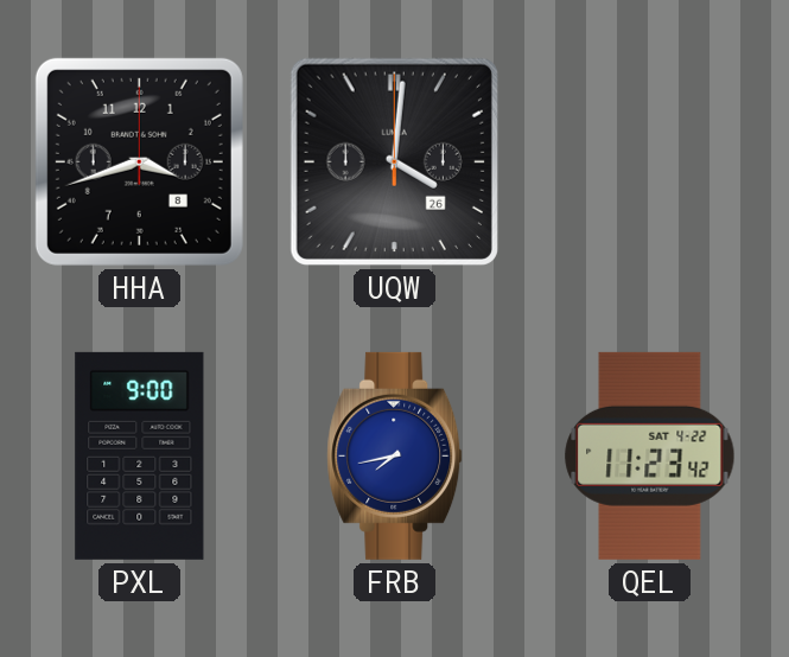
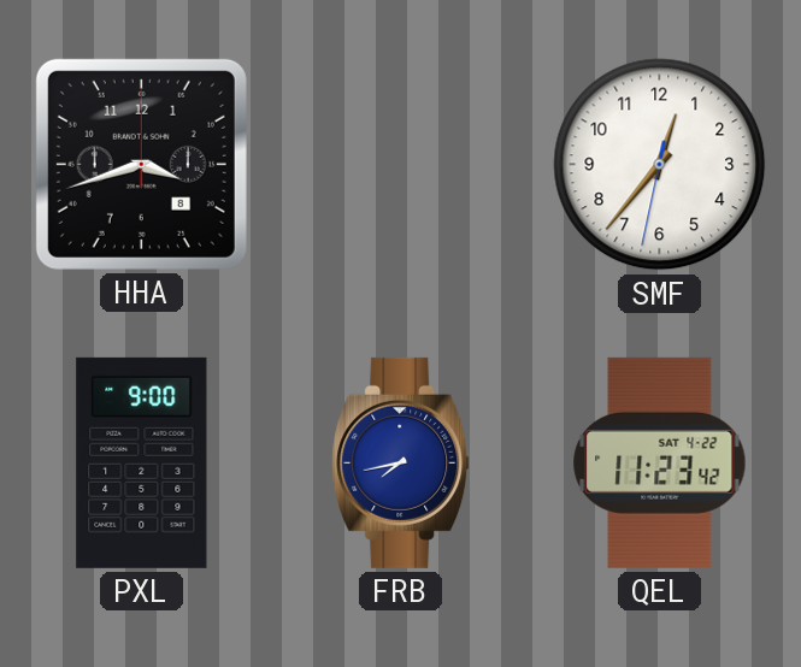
UQW: 4:01 -> none
SMF: none -> 12:36
